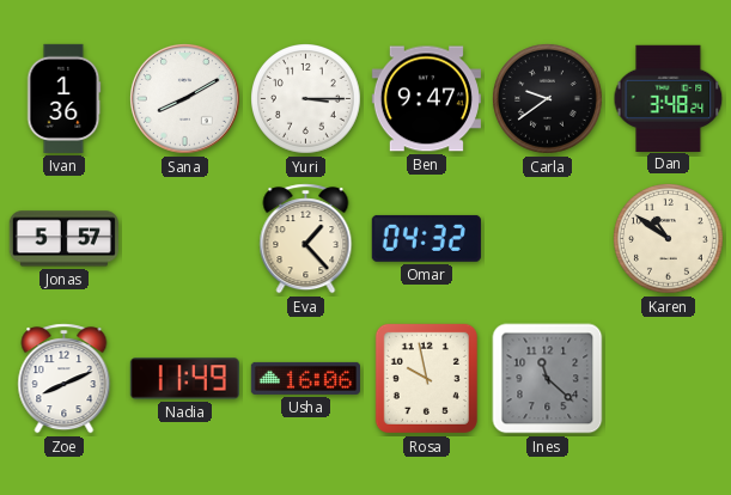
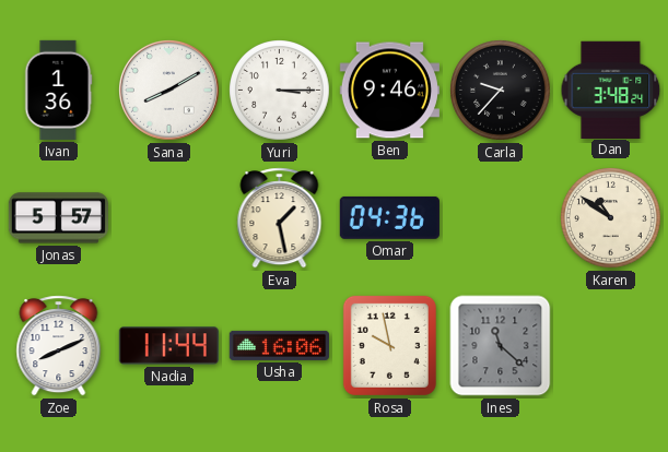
Ben: 9:47 -> 9:46
Carla: 9:39 -> 9:37
Eva: 1:23 -> 1:28
Omar: 04:32 -> 04:36
Nadia: 11:49 -> 11:44
